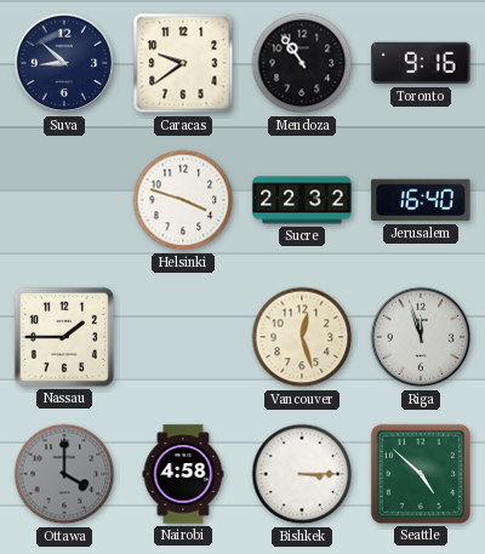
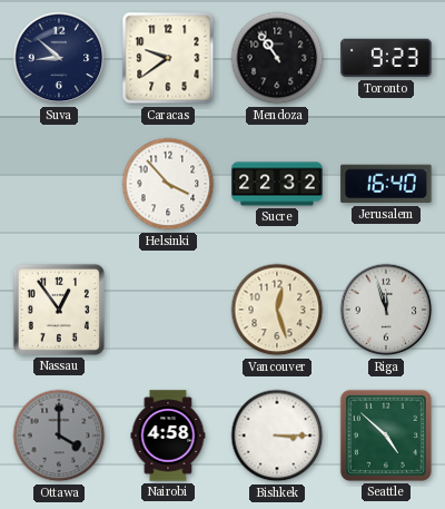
Toronto: 9:16 -> 9:23
Helsinki: 3:48 -> 3:53
Nassau: 1:45 -> 12:54
